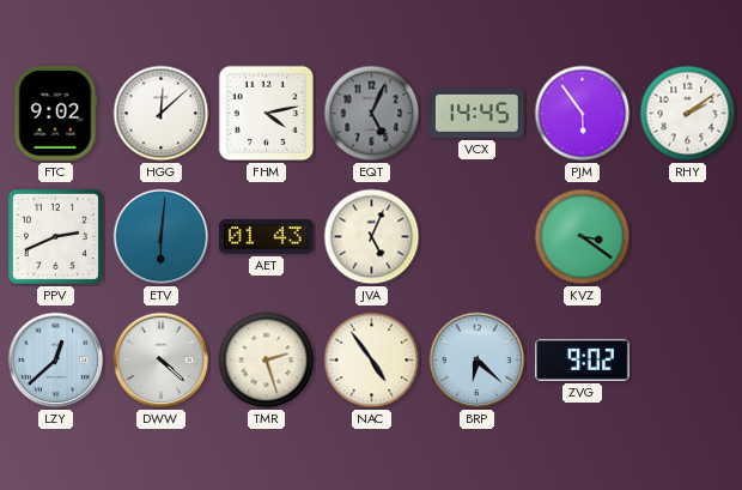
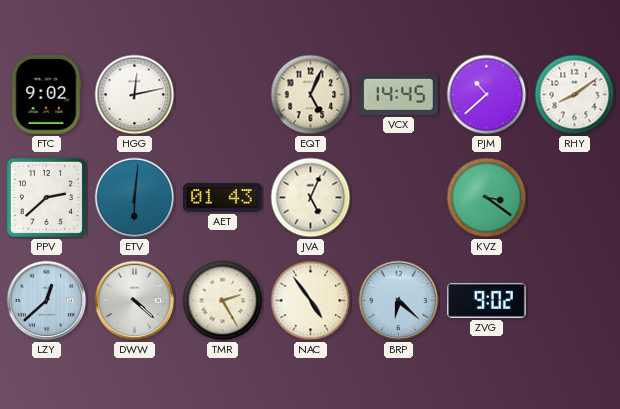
HGG: 12:08 -> 12:13
FHM: 4:13 -> none
EQT dial: grey -> cream
PJM: 5:54 -> 10:38
RHY: 2:09 -> 8:09
PPV: 2:41 -> 2:38
TMR: 2:27 -> 2:25
